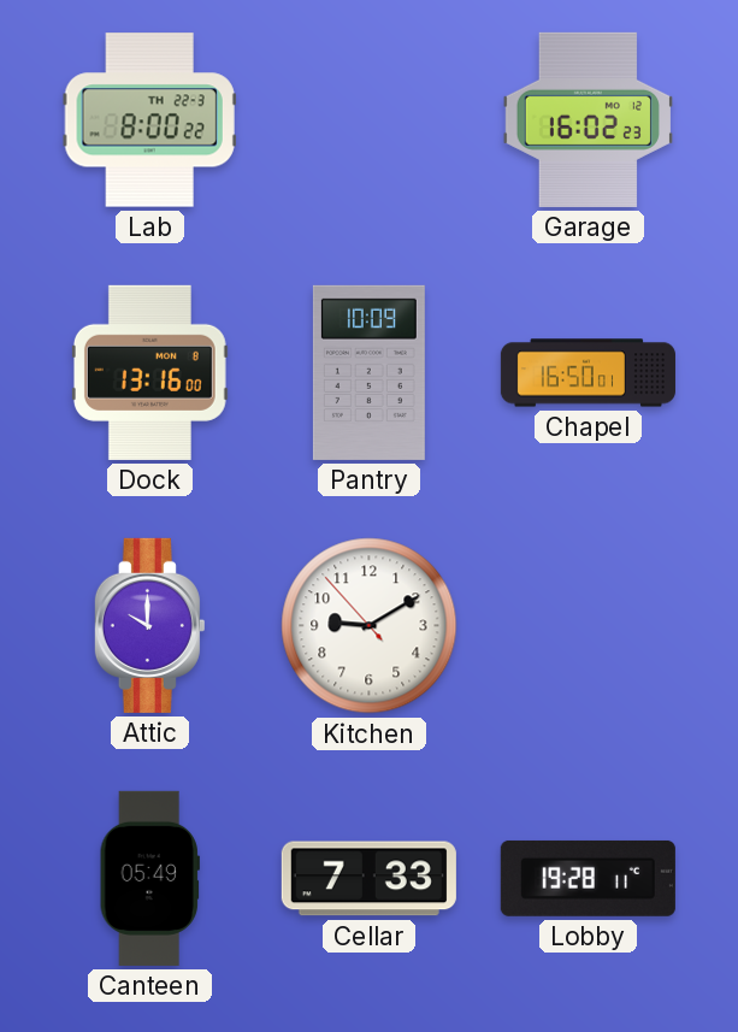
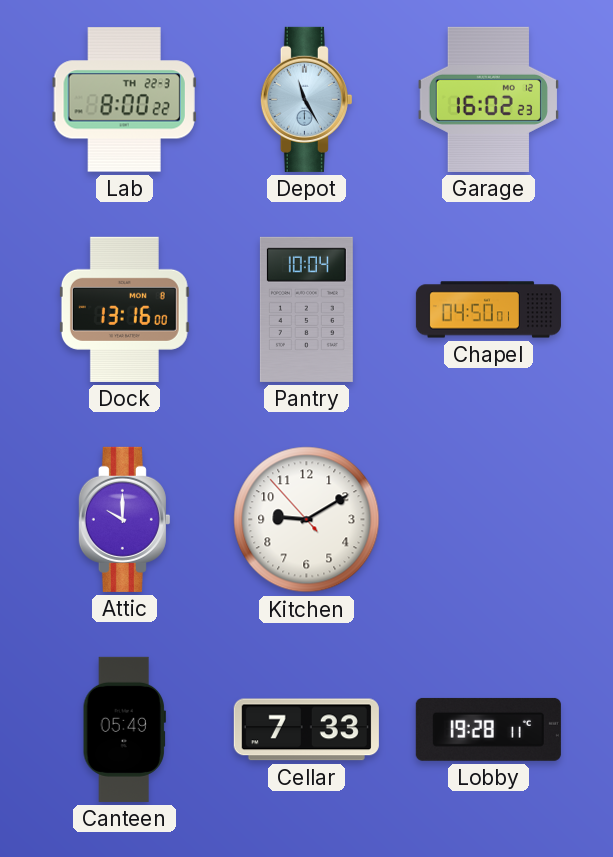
Depot: none -> 11:25
Pantry: 10:09 -> 10:04
Chapel: 16:50 -> 04:50
